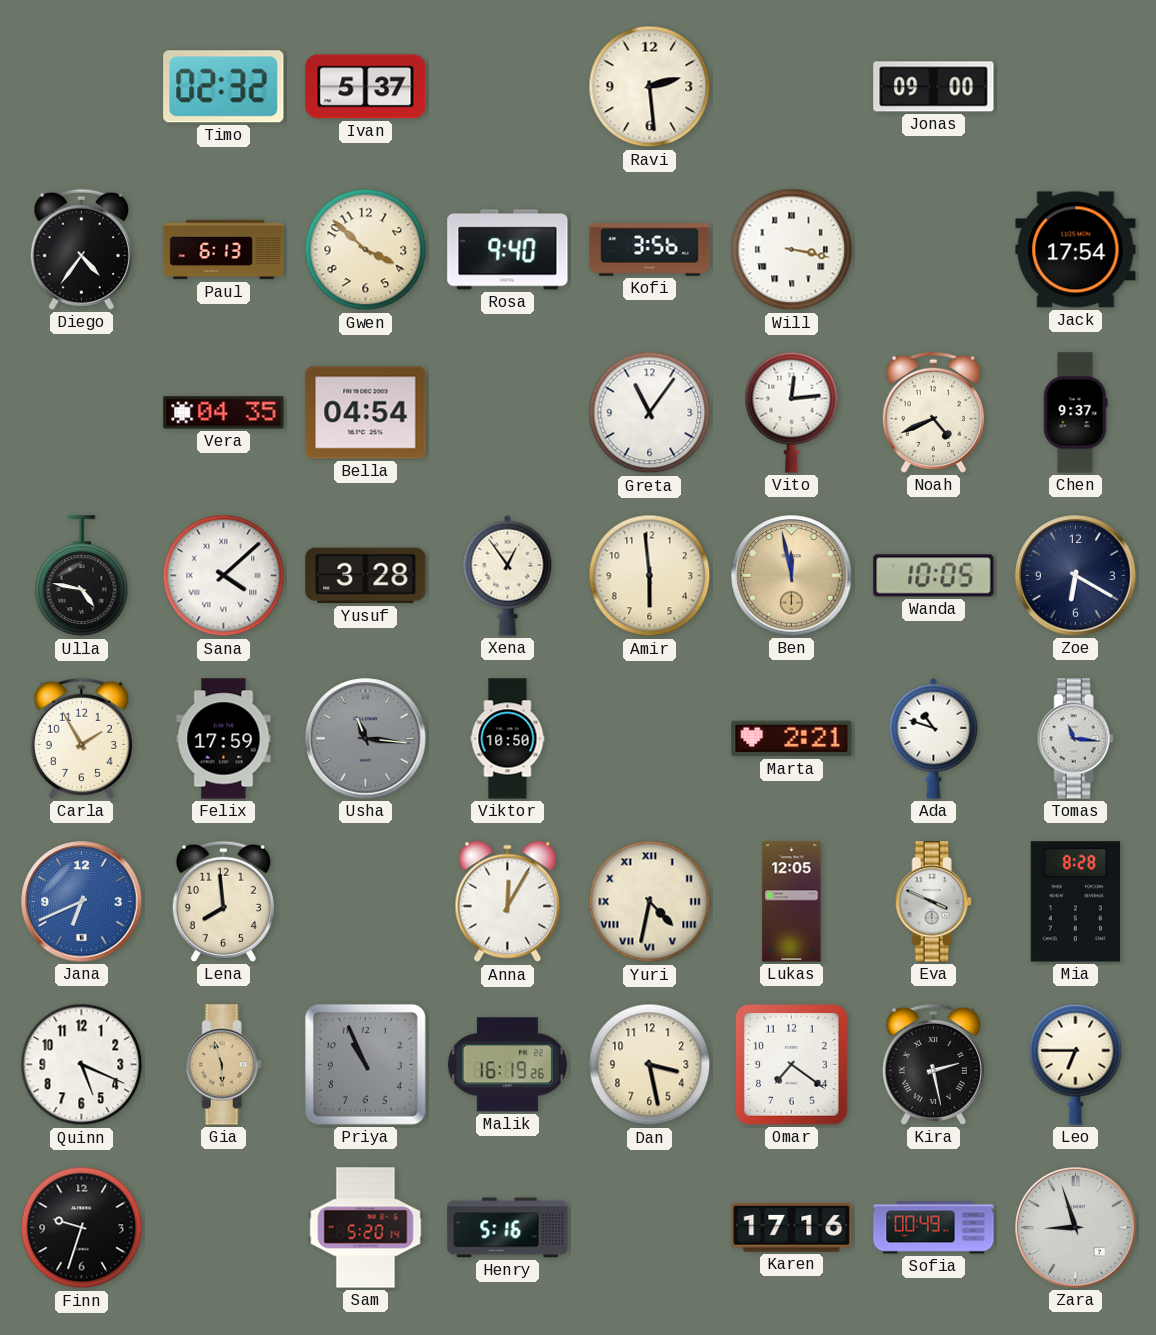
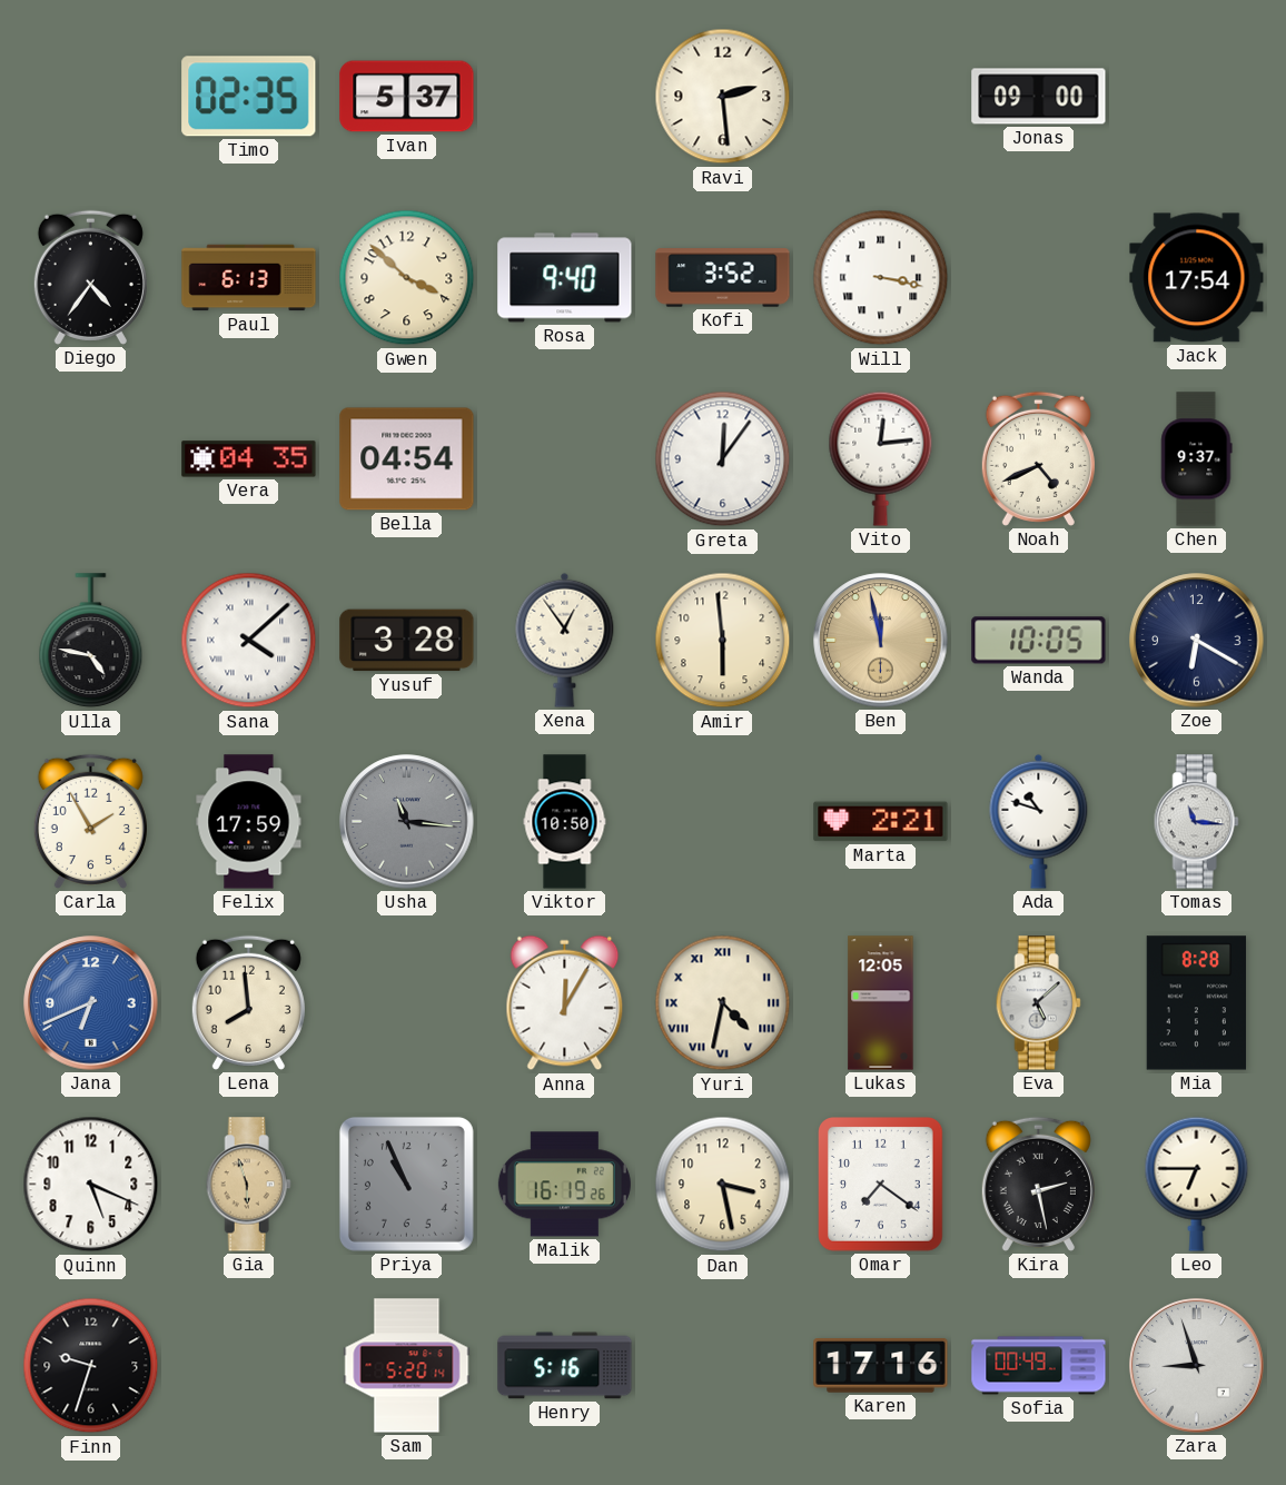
Timo: 02:32 -> 02:35
Kofi: 3:56 -> 3:52
Greta: 11:06 -> 12:06
Eva: 3:49 -> 5:08
